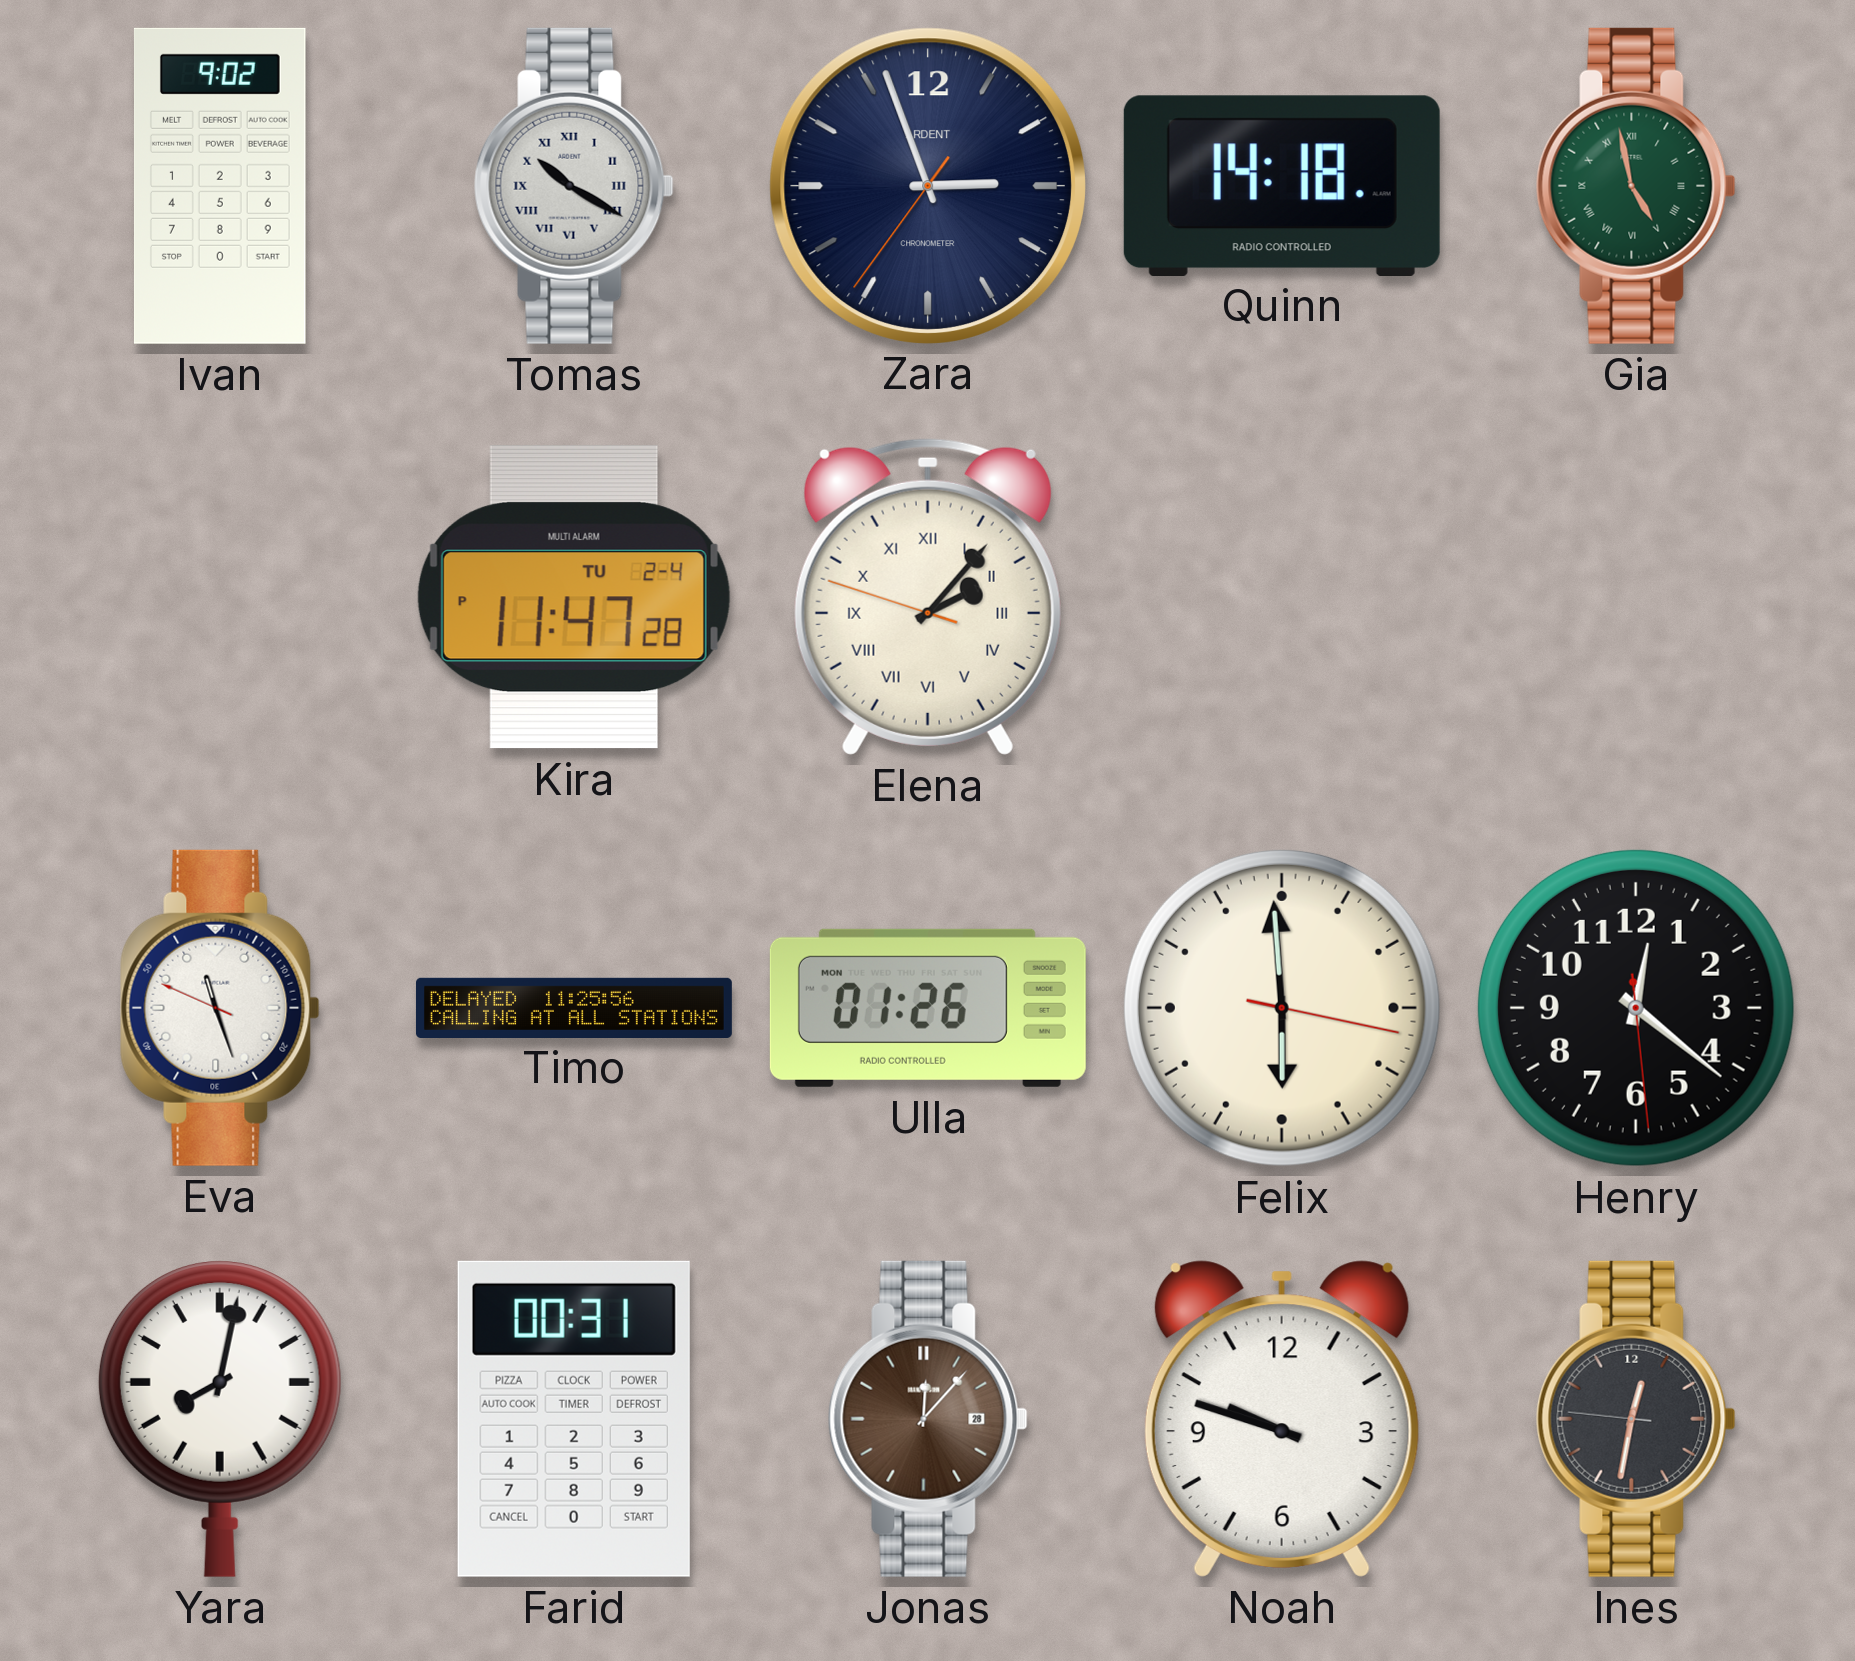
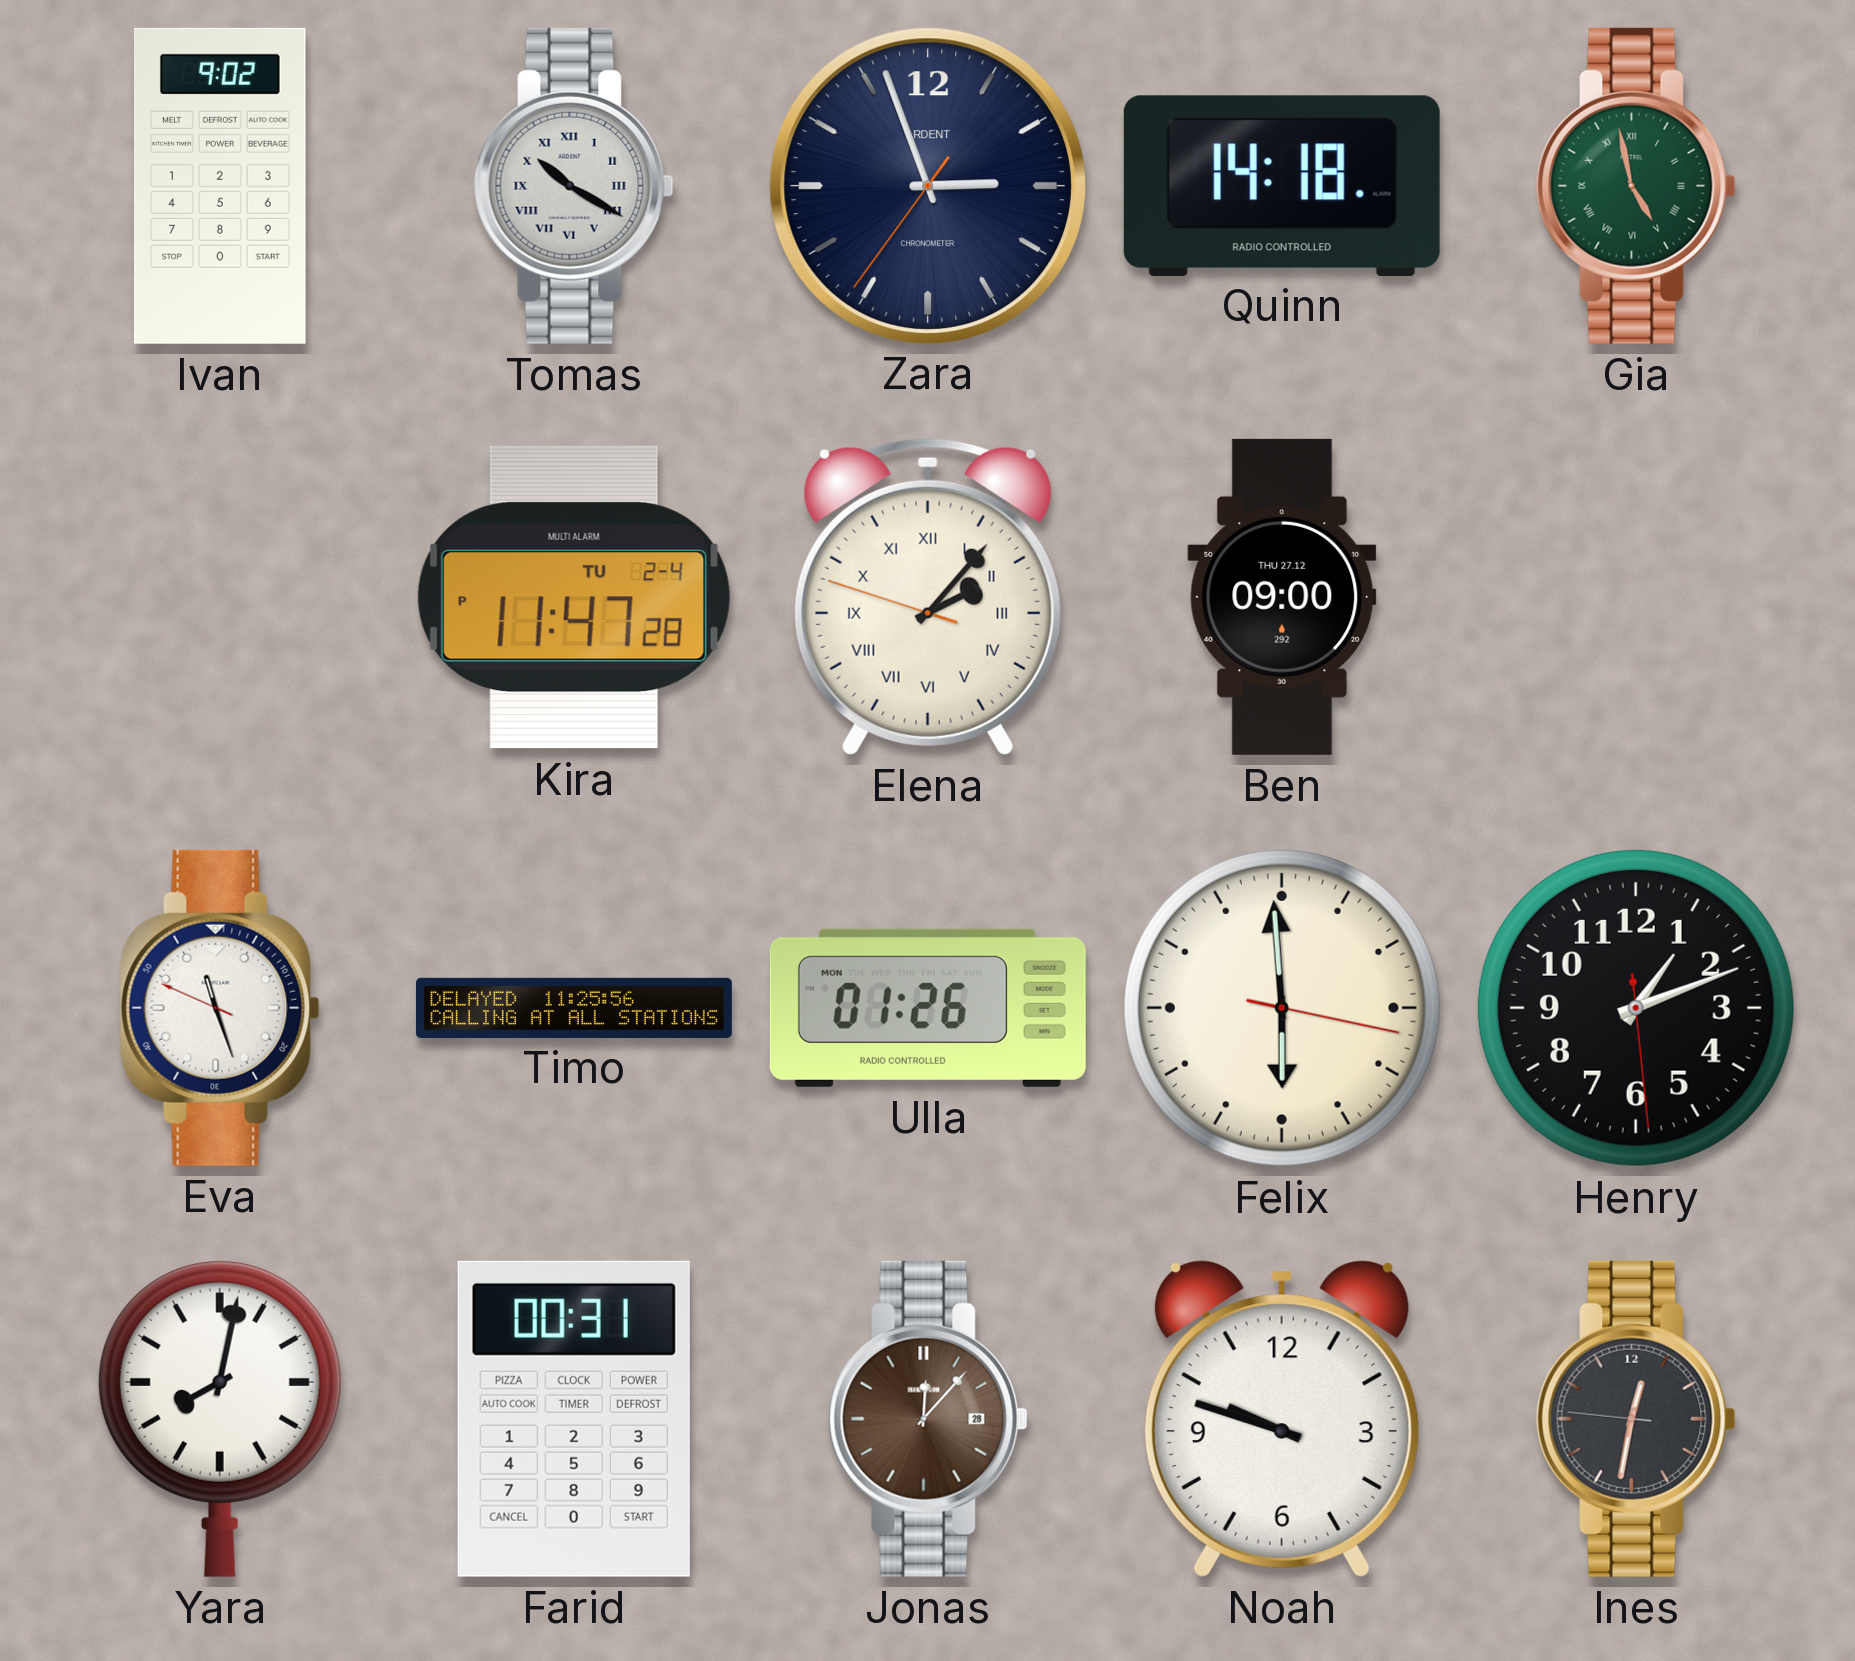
Ben: none -> 09:00
Henry: 12:21 -> 1:11
